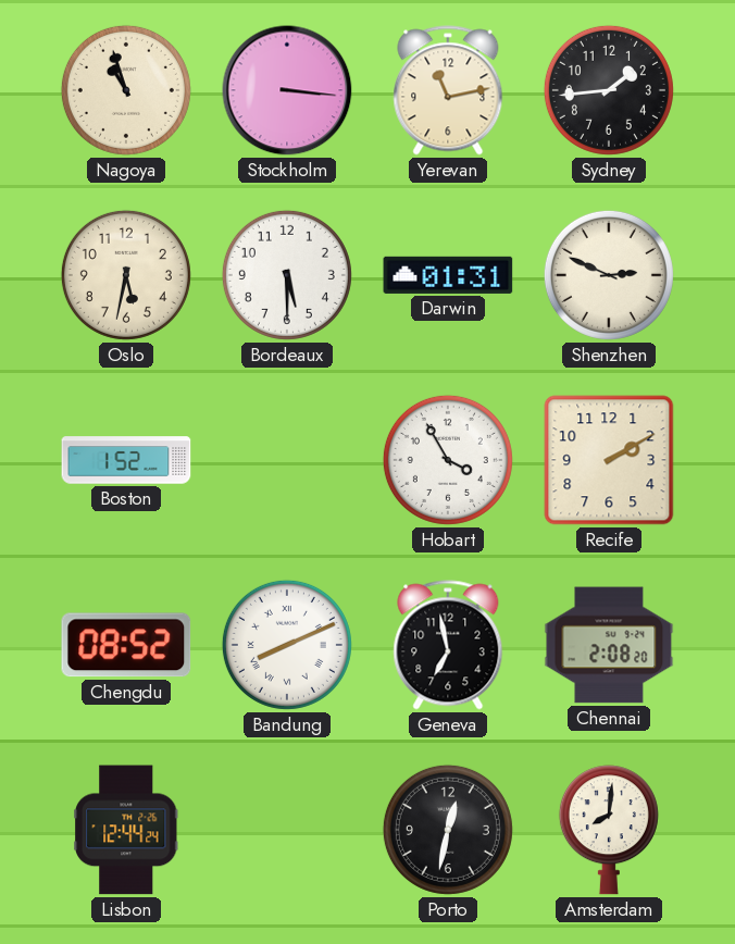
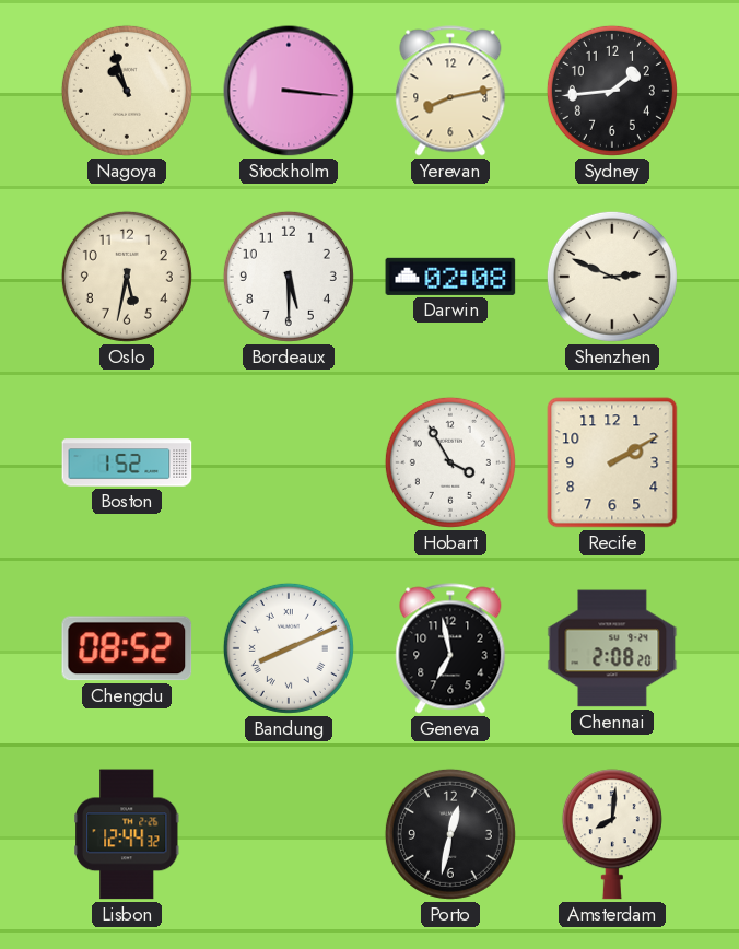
Yerevan: 11:13 -> 8:13
Darwin: 01:31 -> 02:08
Lisbon: 12:44:24 -> 12:44:32
